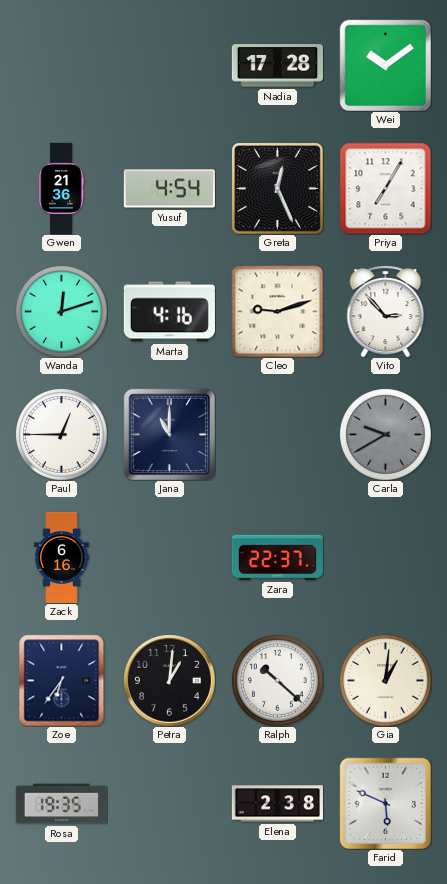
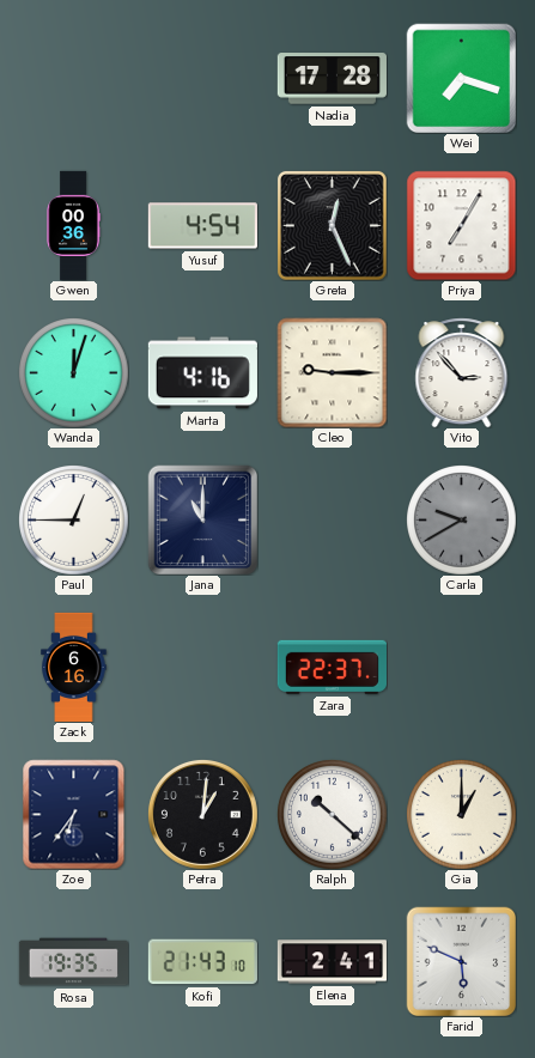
Wei: 10:09 -> 7:18
Gwen: 21:36 -> 00:36
Wanda: 12:12 -> 12:03
Cleo: 9:12 -> 9:15
Gia: 1:01 -> 1:00
Kofi: none -> 21:43
Elena: 2:38 -> 2:41
